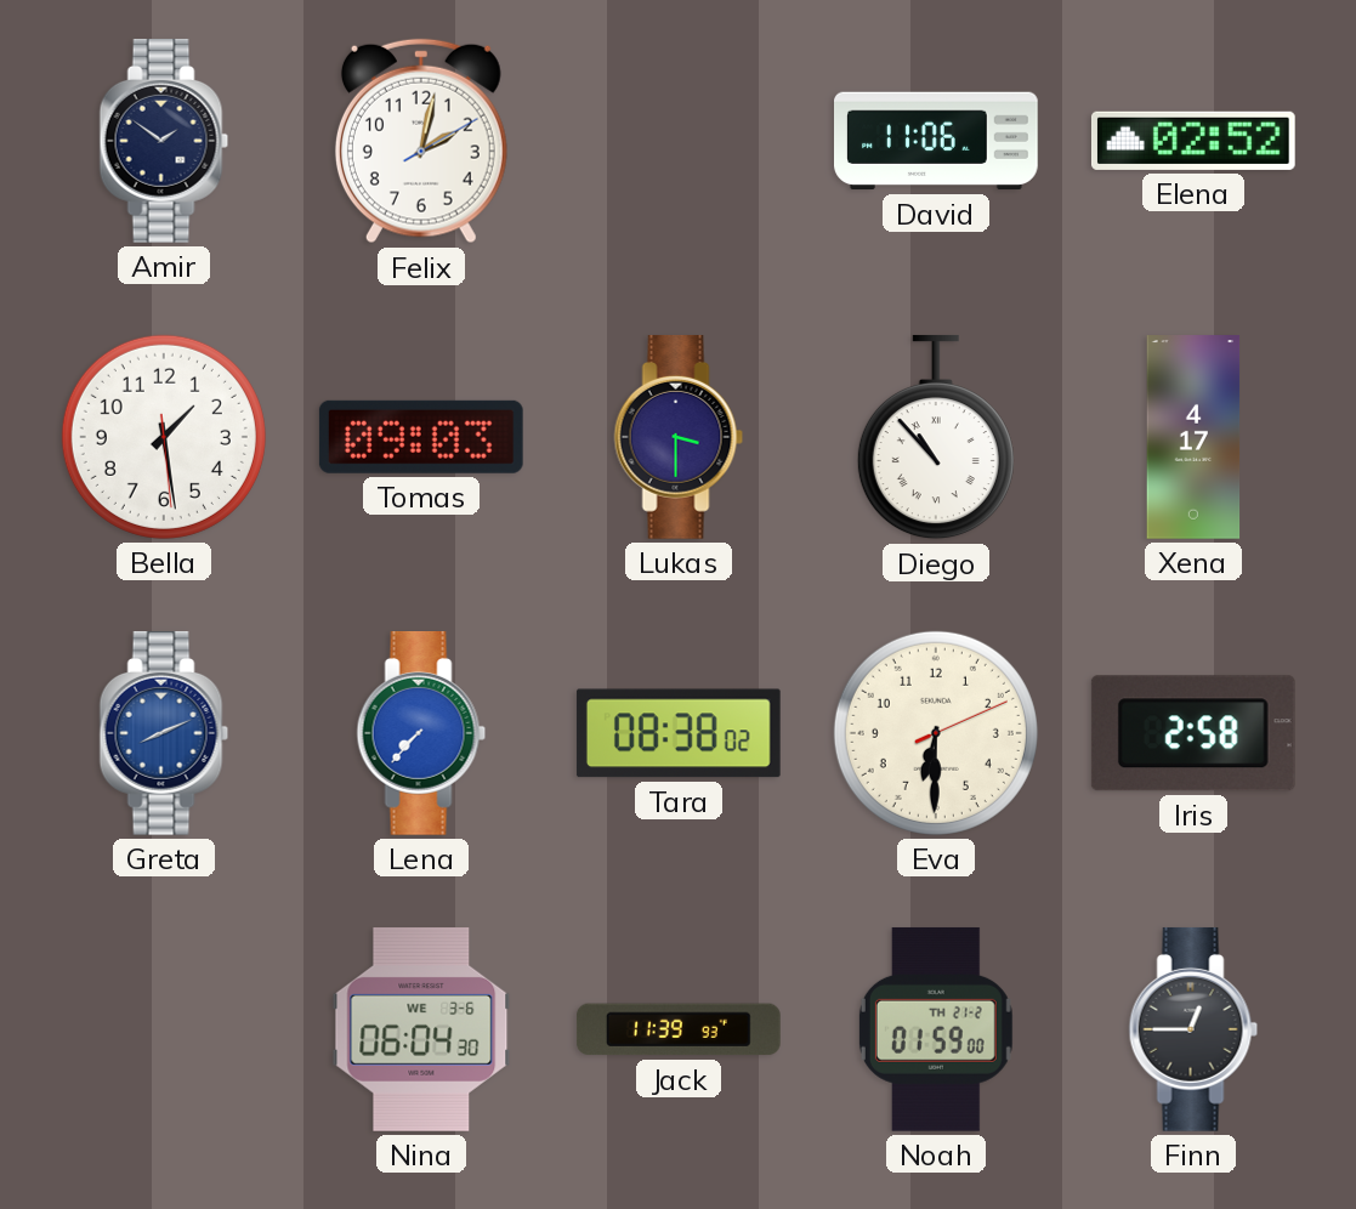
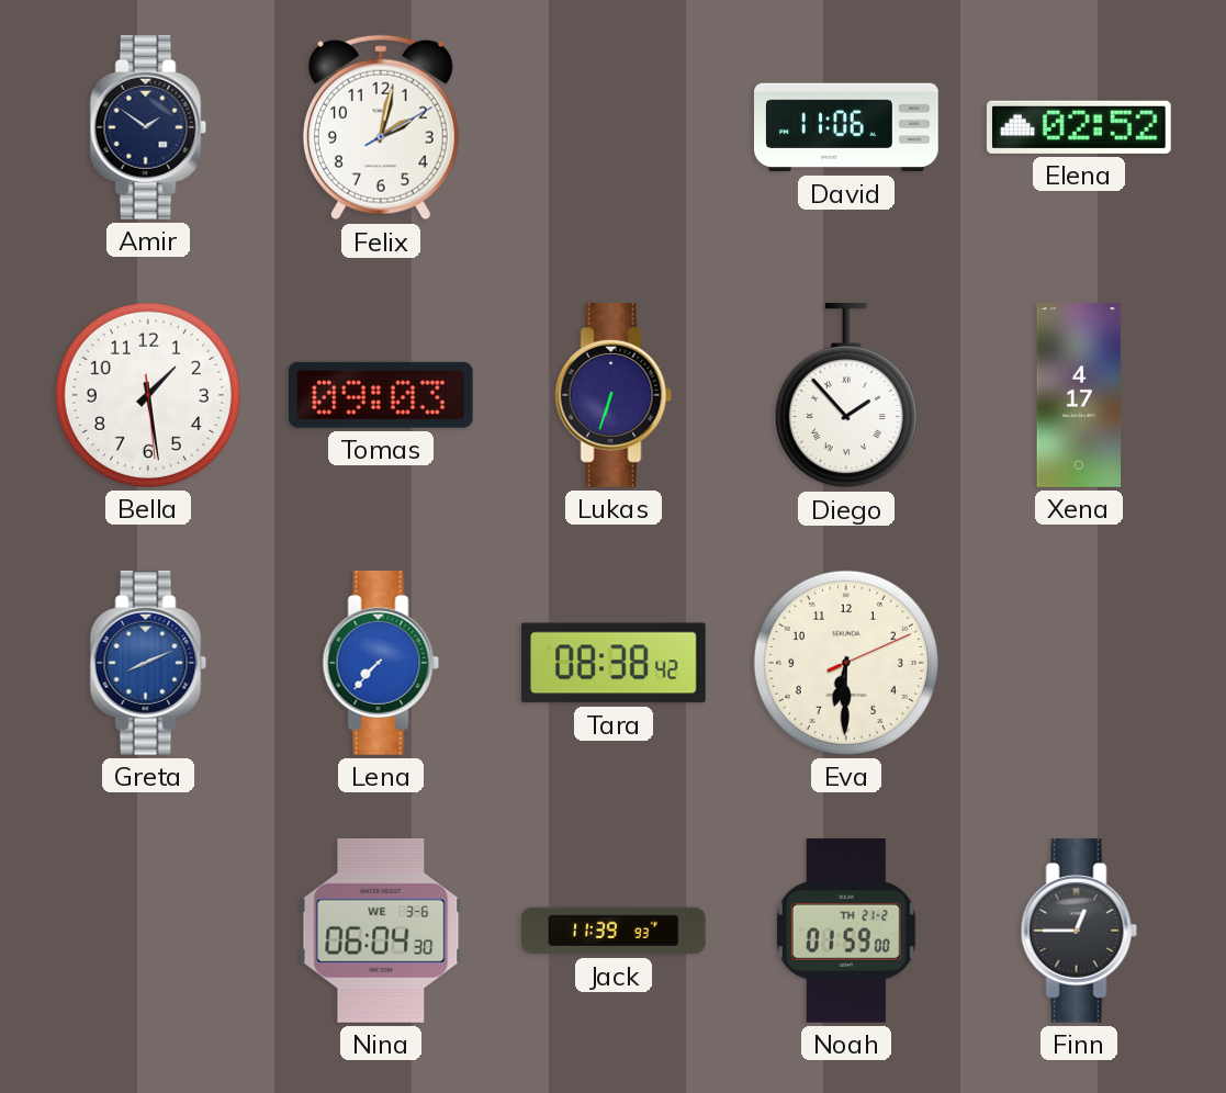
Lukas: 3:30 -> 6:33
Diego: 10:53 -> 1:53
Tara: 08:38:02 -> 08:38:42
Iris: 2:58 -> none
